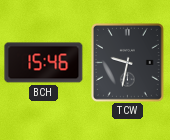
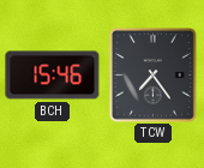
TCW: 9:32 -> 7:24
